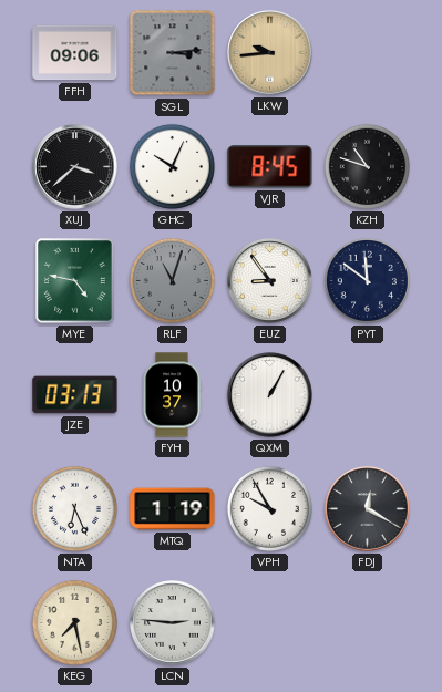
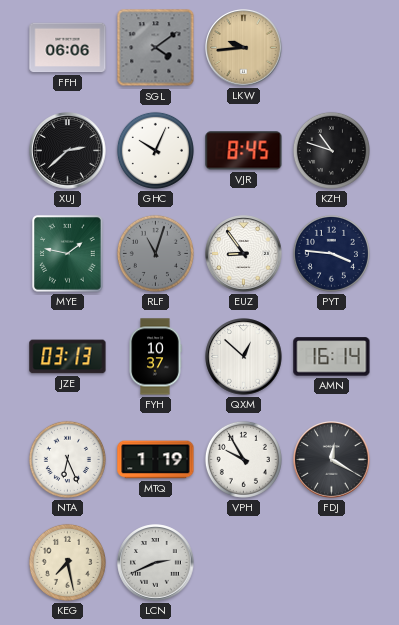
FFH: 09:06 -> 06:06
SGL: 3:14 -> 4:09
XUJ: 3:38 -> 2:38
MYE: 4:47 -> 1:47
PYT: 11:51 -> 3:46
QXM: 1:05 -> 12:52
AMN: none -> 16:14
LCN: 2:46 -> 2:41
